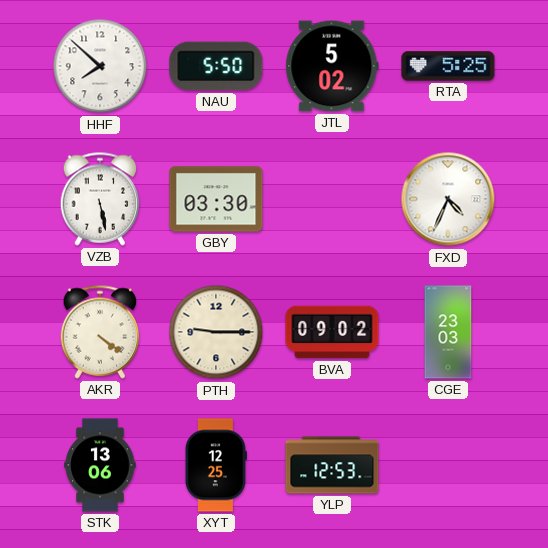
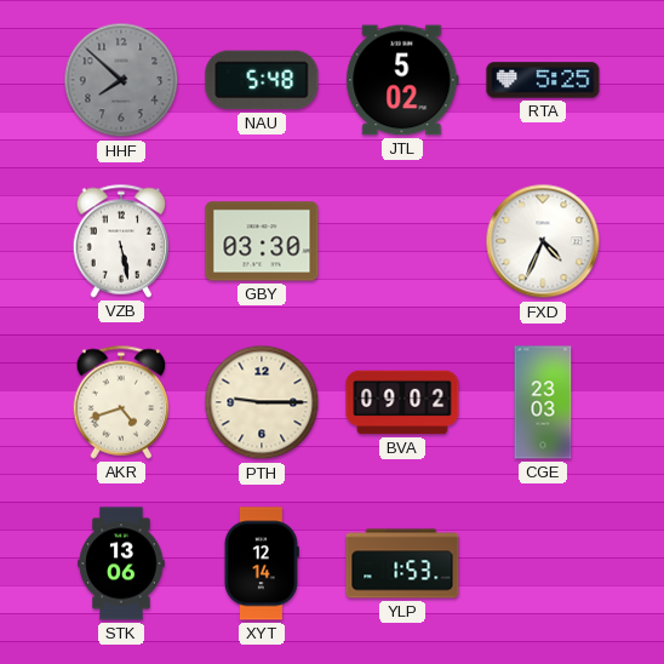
HHF dial: white -> grey
NAU: 5:50 -> 5:48
AKR: 4:21 -> 4:42
XYT: 12:25 -> 12:14
YLP: 12:53 -> 1:53
